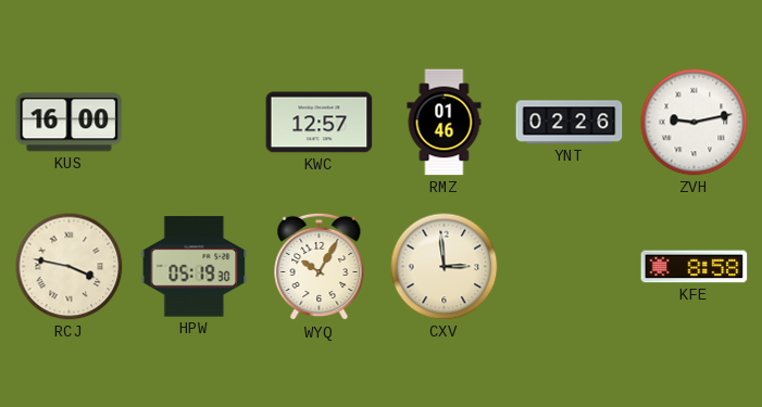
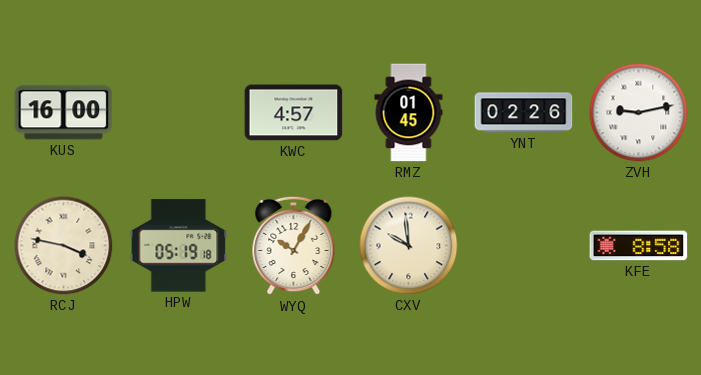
KWC: 12:57 -> 4:57
RMZ: 01:46 -> 01:45
HPW: 05:19:30 -> 05:19:18
CXV: 2:59 -> 9:59
